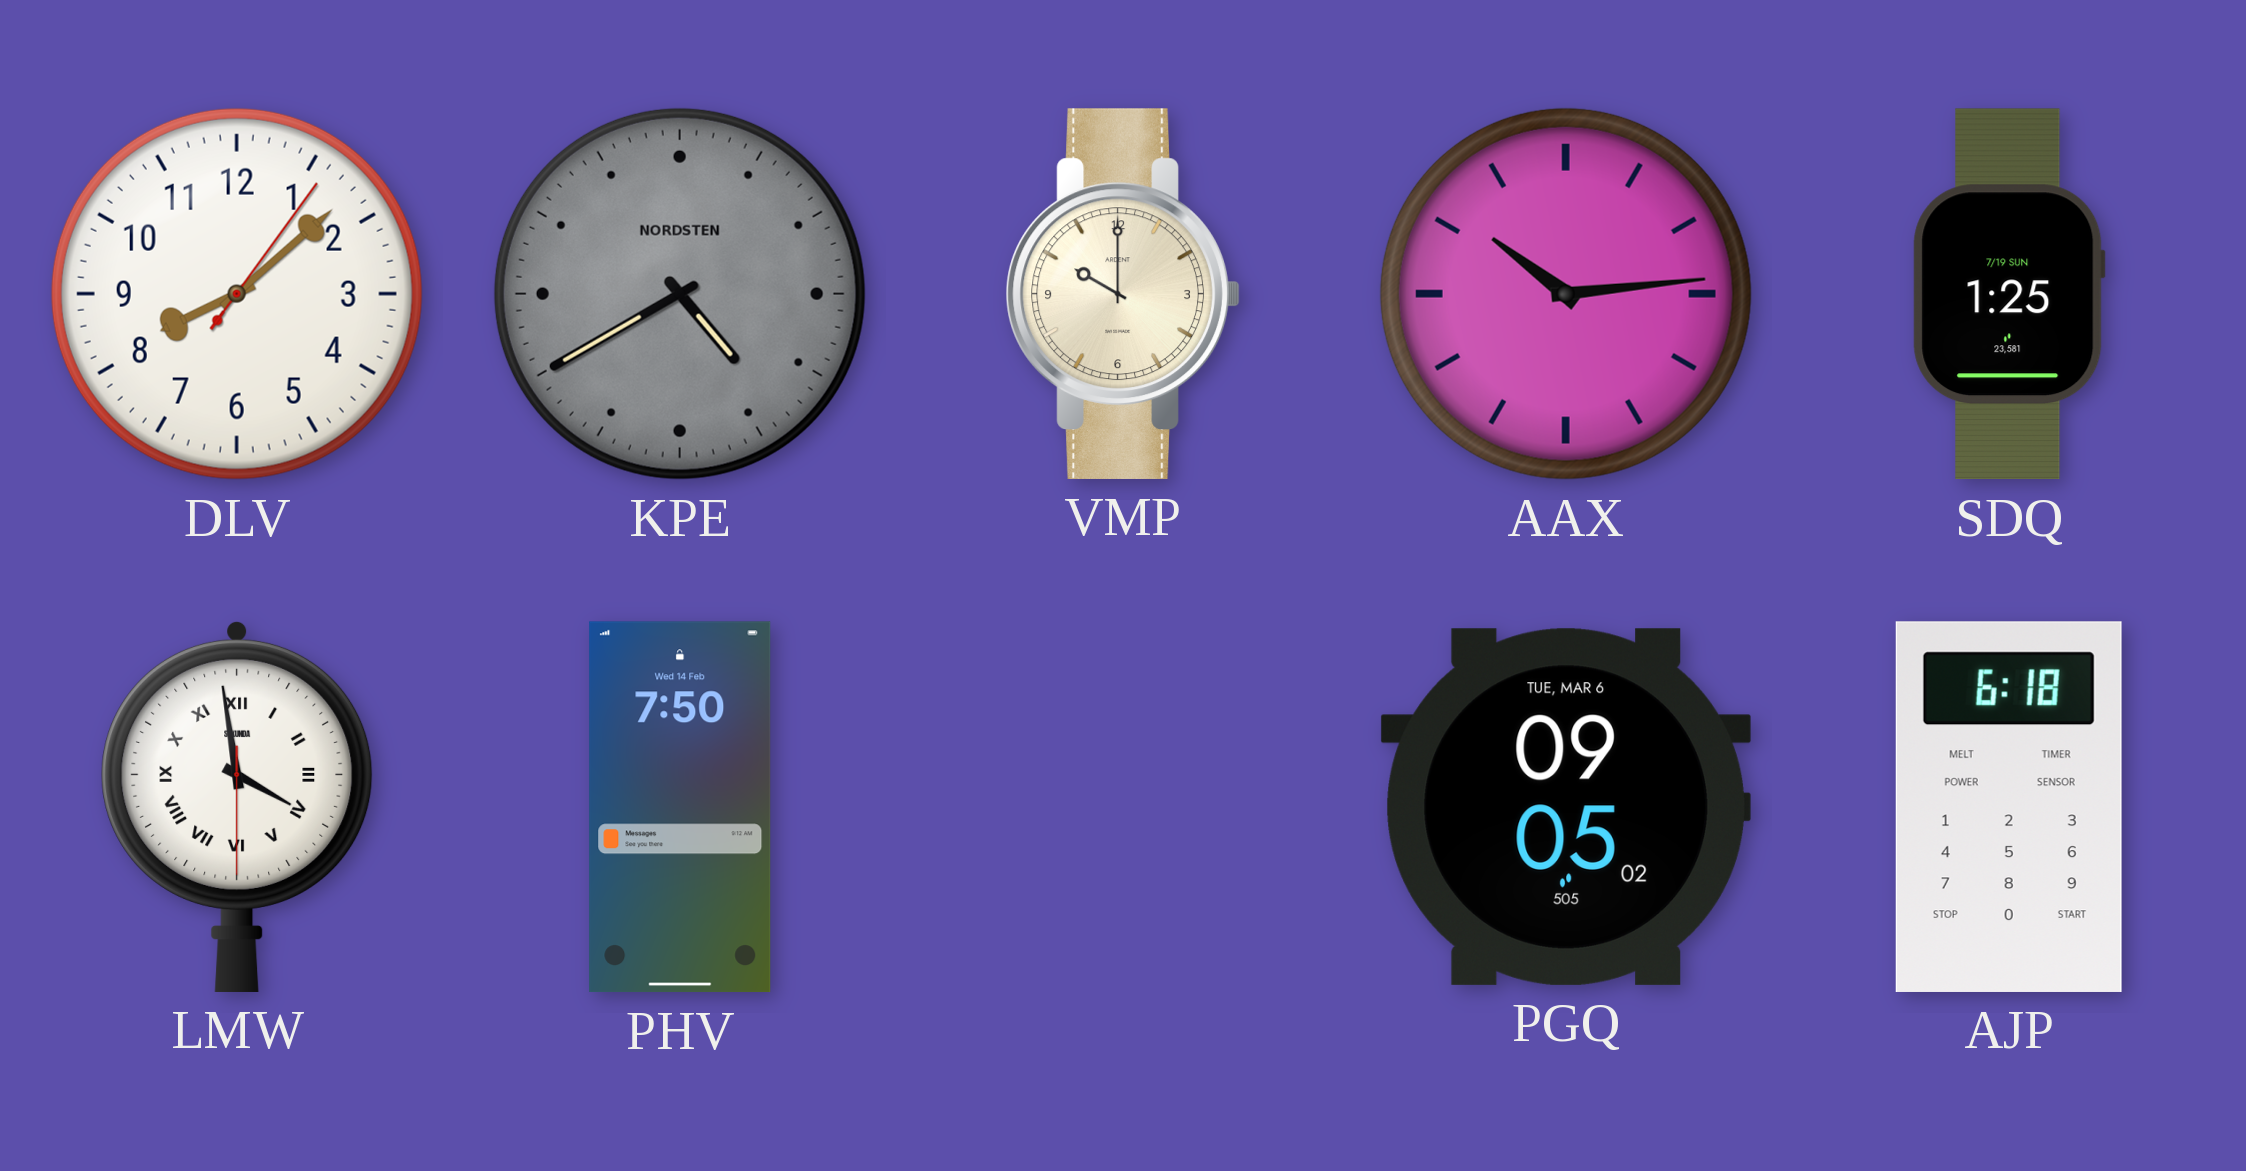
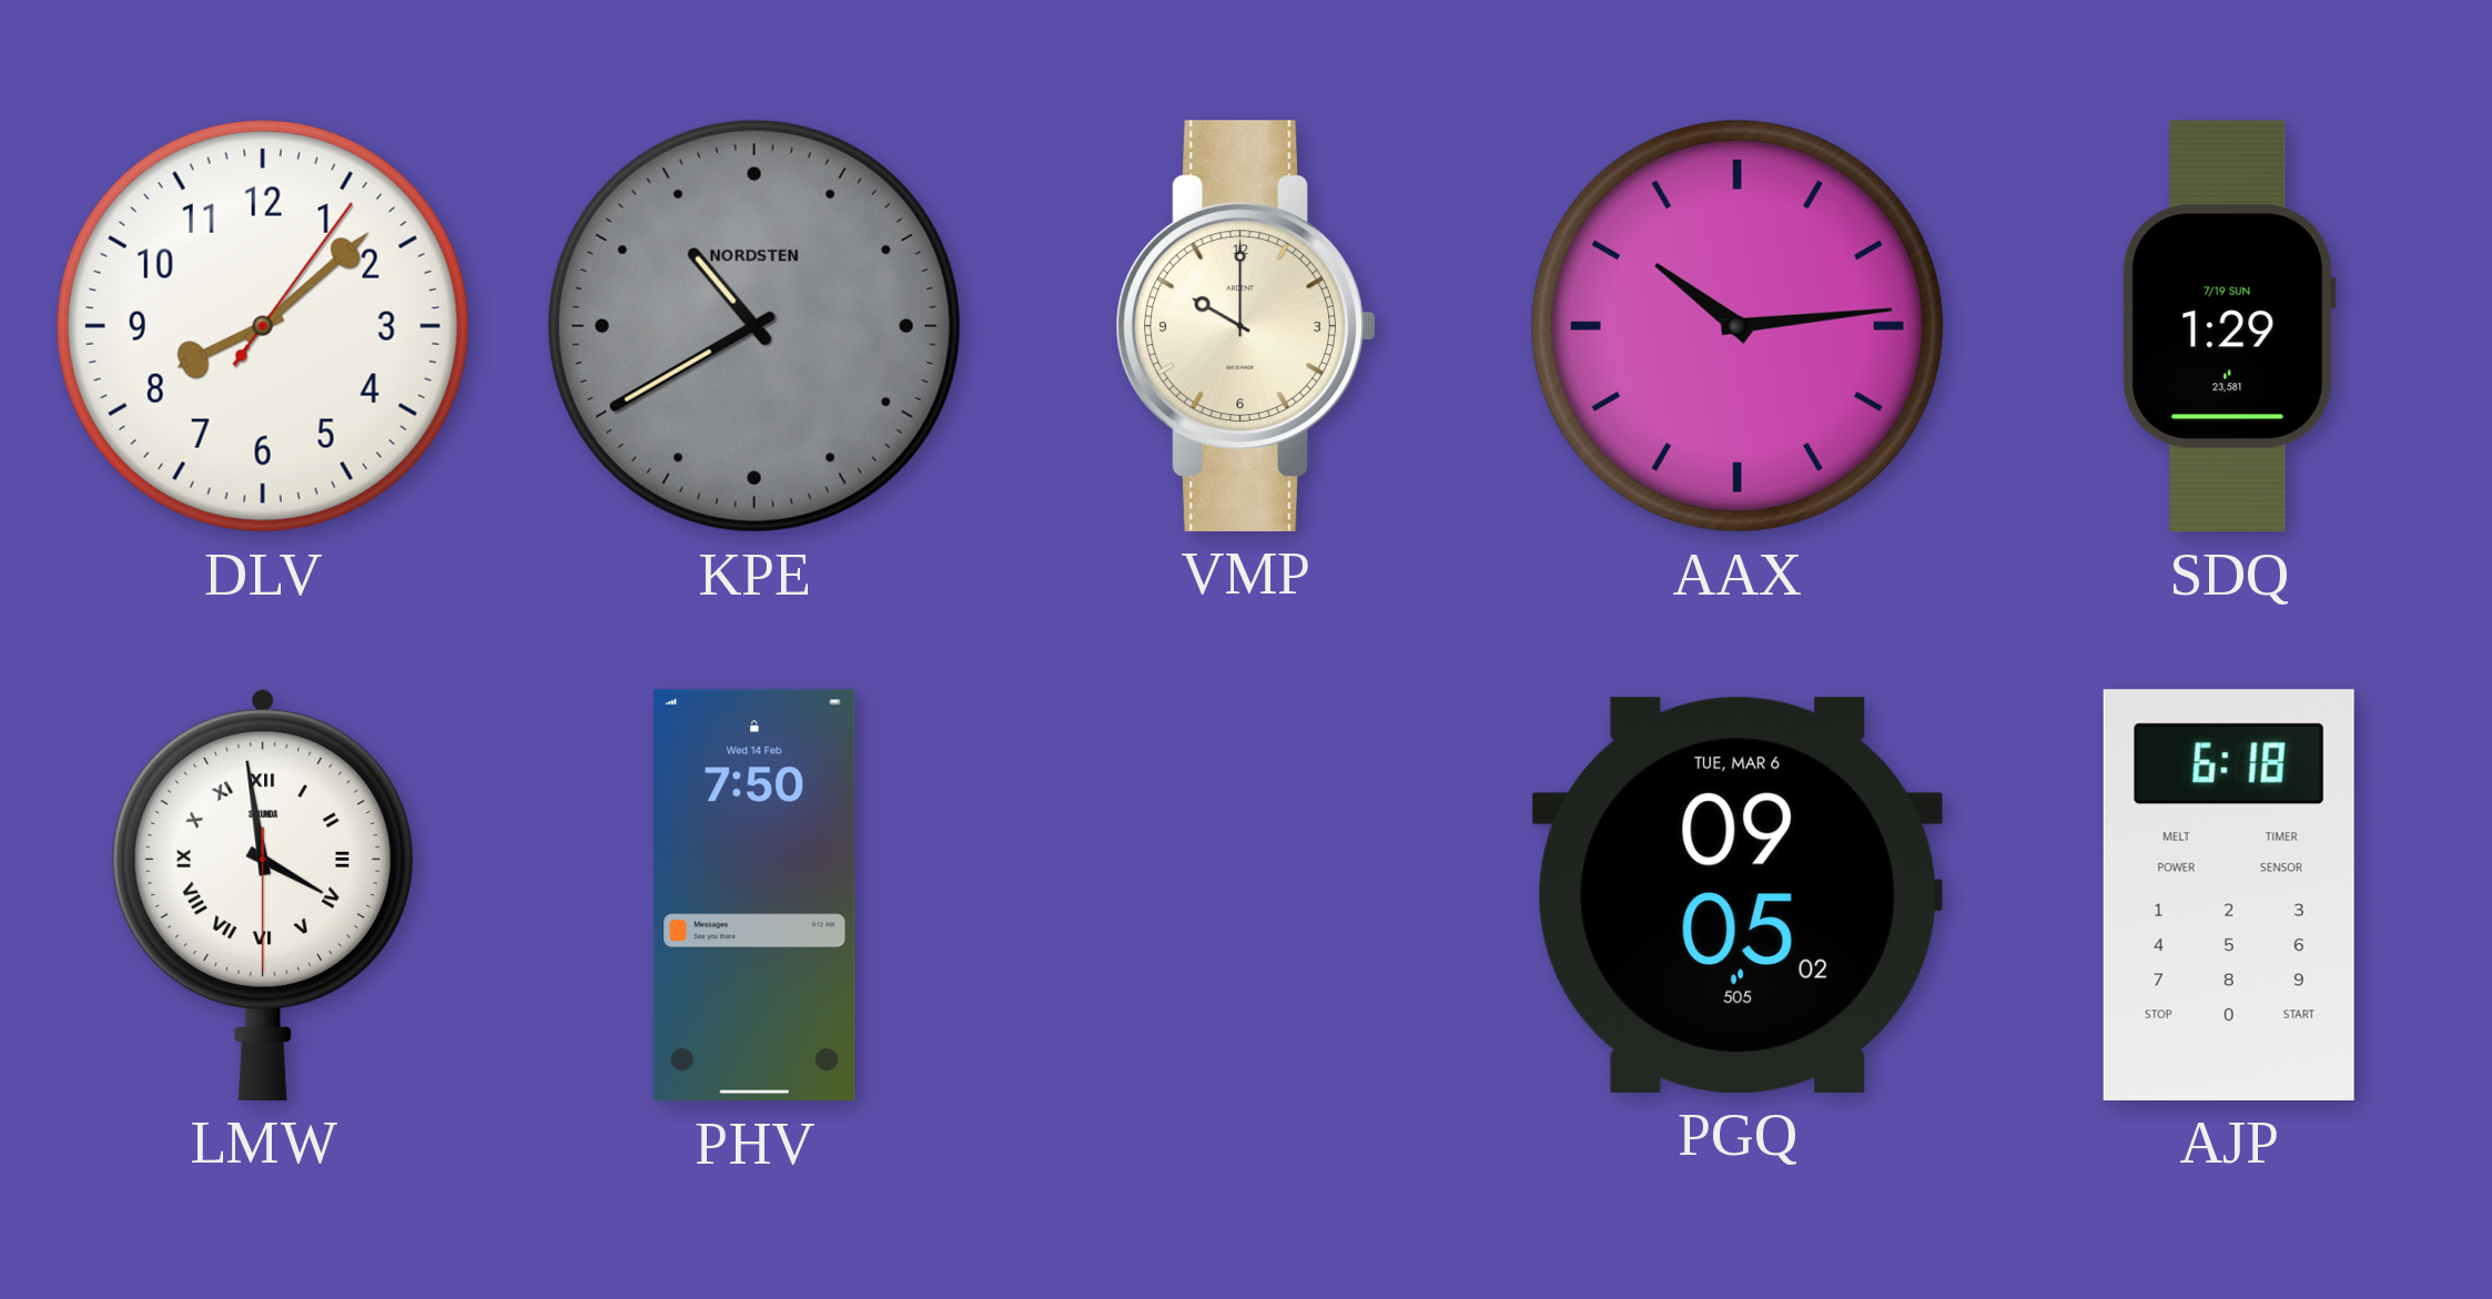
KPE: 4:40 -> 10:40
SDQ: 1:25 -> 1:29
